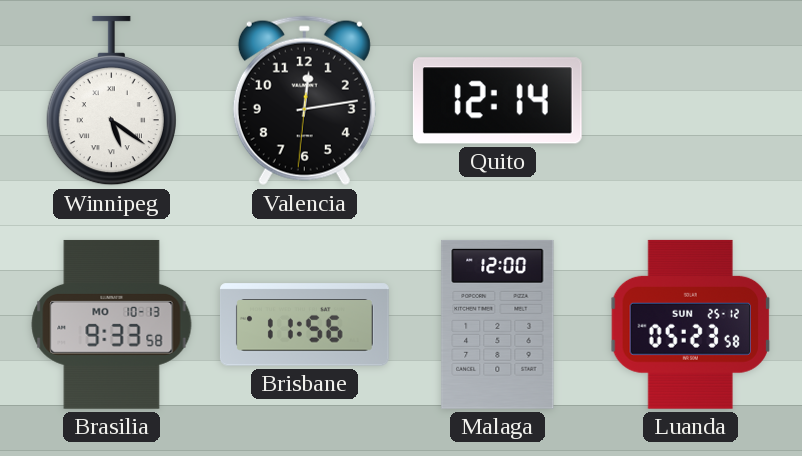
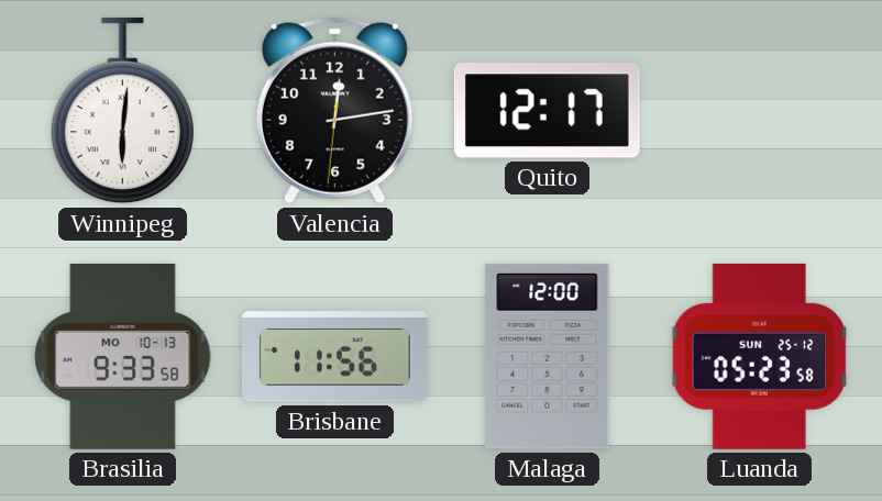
Winnipeg: 5:21 -> 6:01
Quito: 12:14 -> 12:17
